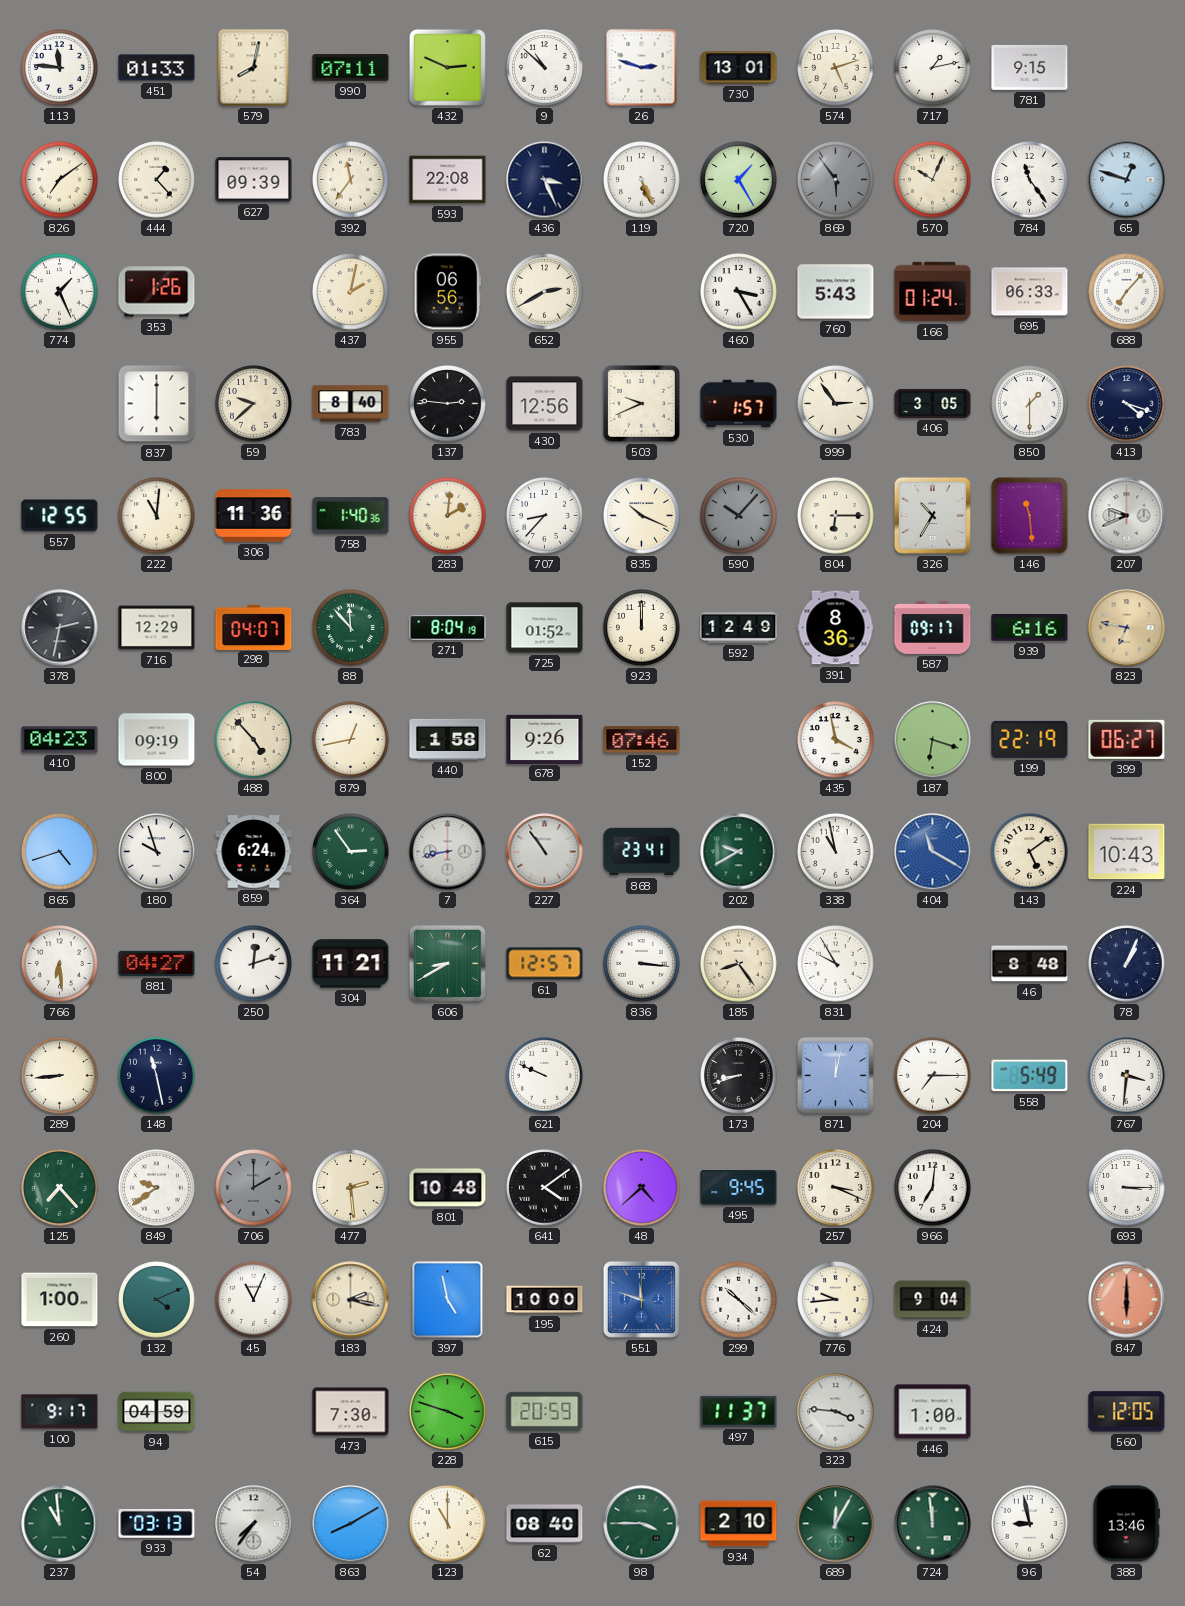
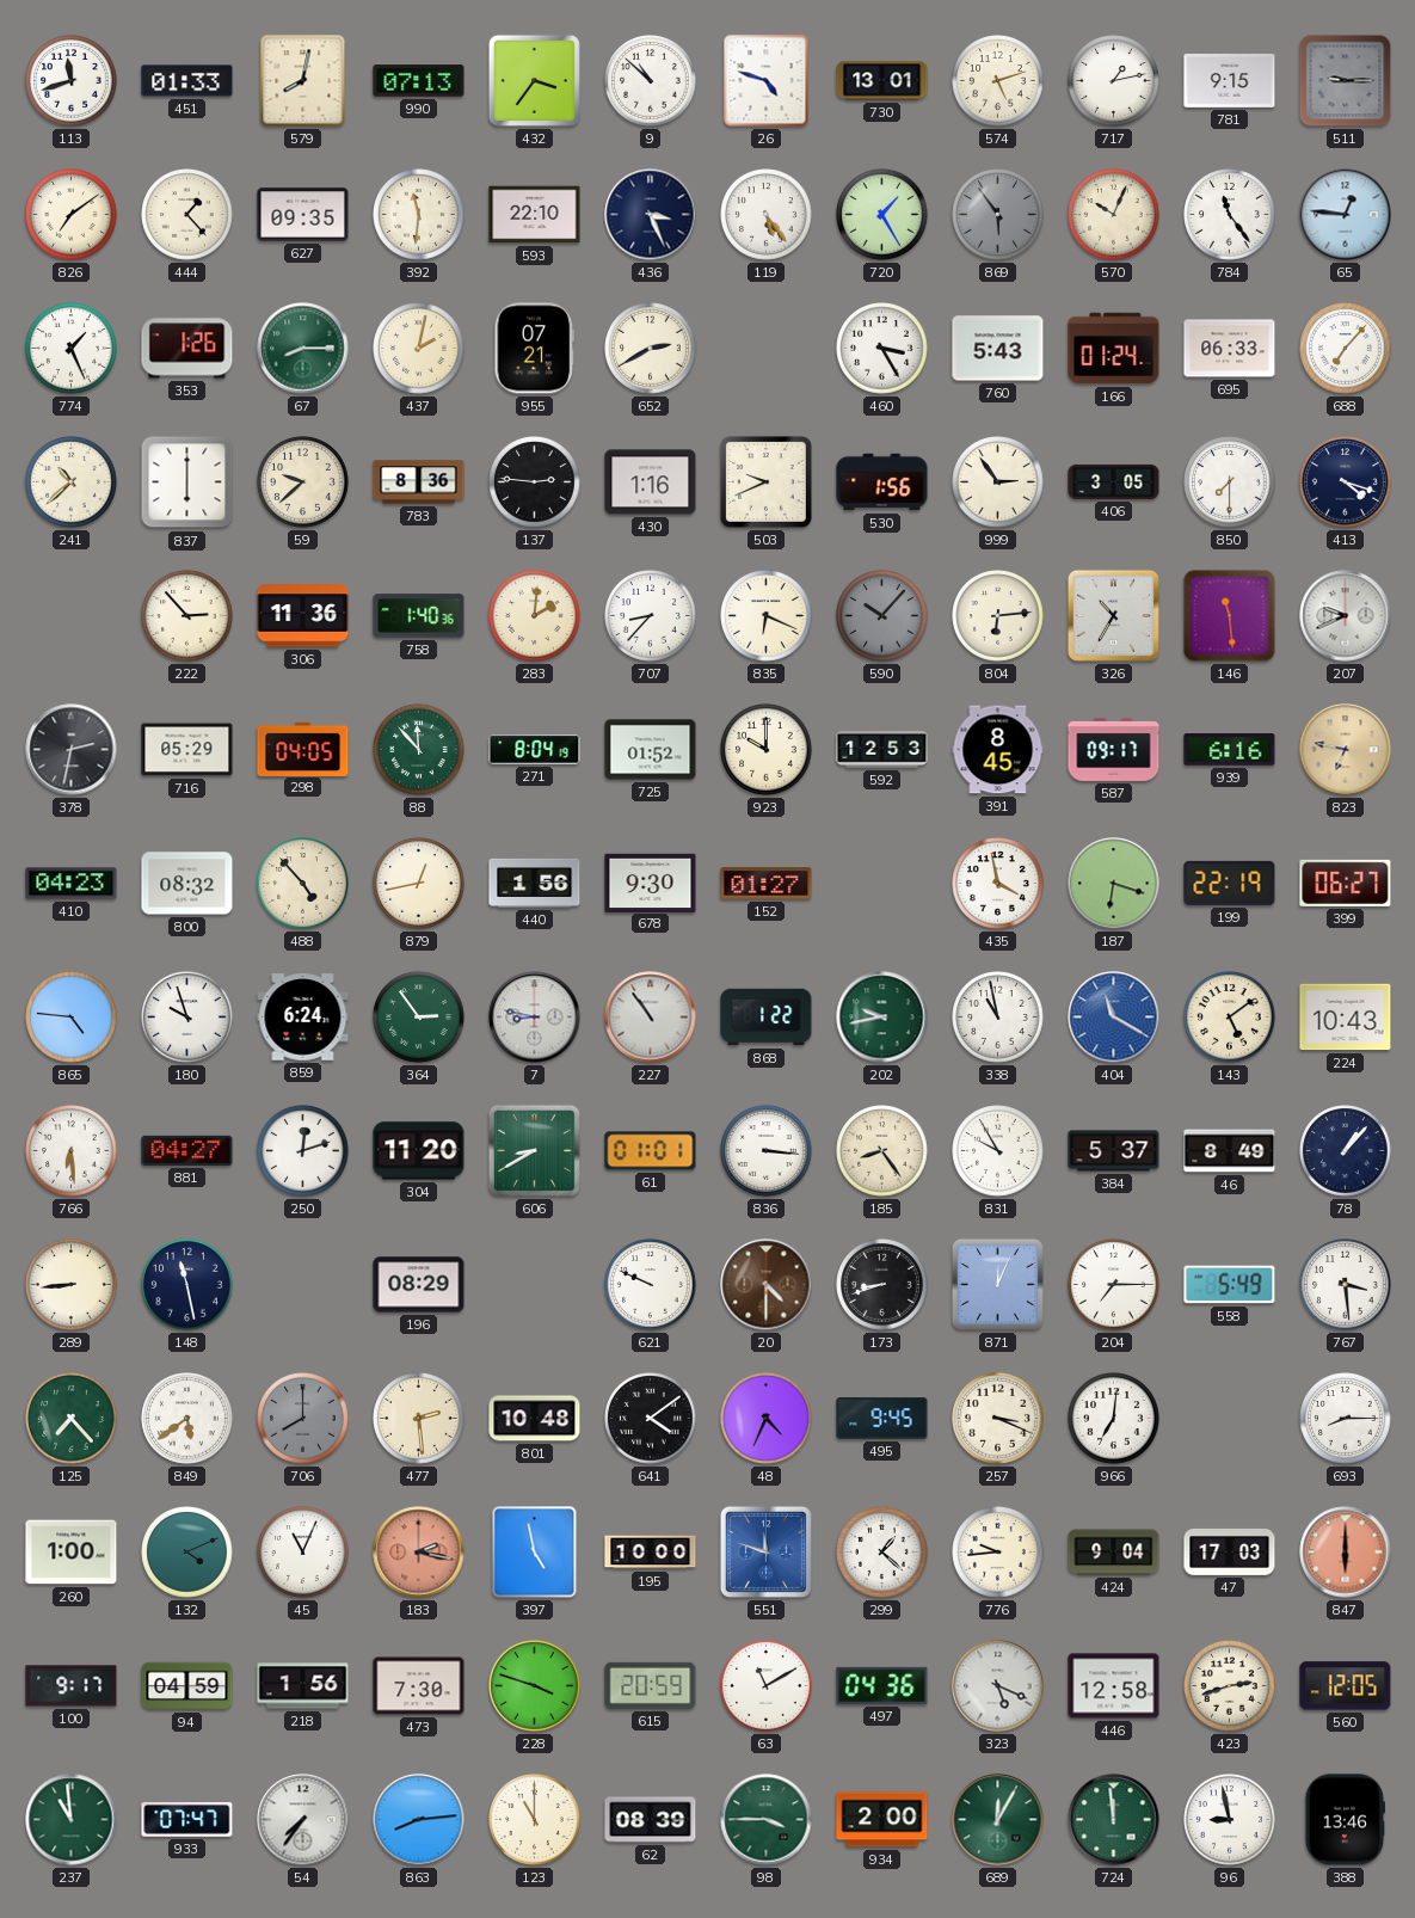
113: 11:46 -> 11:42
990: 07:11 -> 07:13
432: 2:49 -> 3:36
26: 2:48 -> 4:48
511: none -> 9:15
627: 09:39 -> 09:35
392: 11:36 -> 11:31
593: 22:08 -> 22:10
119: 5:26 -> 5:24
65: 12:48 -> 12:46
67: none -> 8:15
955: 06:56 -> 07:21
241: none -> 10:38
783: 8:40 -> 8:36
430: 12:56 -> 1:16
530: 1:57 -> 1:56
850: 1:30 -> 7:30
557: 12:55 -> none
222: 11:01 -> 2:53
835: 10:19 -> 6:19
804: 6:15 -> 6:14
716: 12:29 -> 05:29
298: 04:07 -> 04:05
923: 12:00 -> 10:00
592: 12:49 -> 12:53
391: 8:36 -> 8:45
800: 09:19 -> 08:32
440: 1:58 -> 1:56
678: 9:26 -> 9:30
152: 07:46 -> 01:27
865: 4:42 -> 4:46
7: 8:43 -> 8:47
868: 23:41 -> 1:22
202: 9:40 -> 9:43
304: 11:21 -> 11:20
61: 12:57 -> 01:01
384: none -> 5:37
46: 8:48 -> 8:49
78: 1:04 -> 1:07
196: none -> 08:29
20: none -> 4:30
871: 12:02 -> 12:04
767: 3:31 -> 3:29
849: 9:39 -> 5:39
706: 2:00 -> 8:00
48: 4:38 -> 4:34
693: 3:15 -> 8:15
183 dial: cream -> salmon
299: 10:22 -> 1:22
47: none -> 17:03
218: none -> 1:56
63: none -> 11:10
497: 11:37 -> 04:36
323: 3:46 -> 5:19
446: 1:00 -> 12:58
423: none -> 2:42
933: 03:13 -> 07:47
863: 8:10 -> 8:14
62: 08:40 -> 08:39
934: 2:10 -> 2:00
